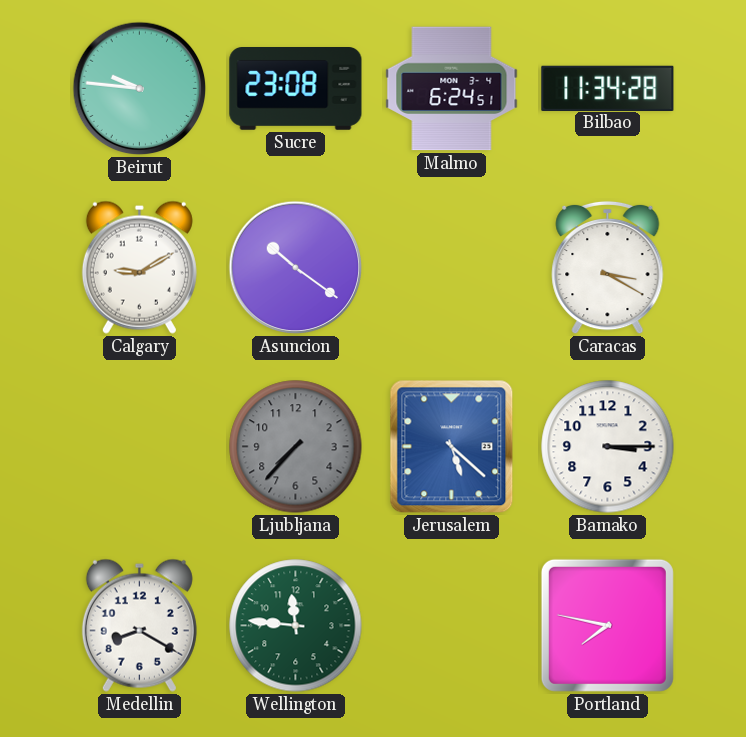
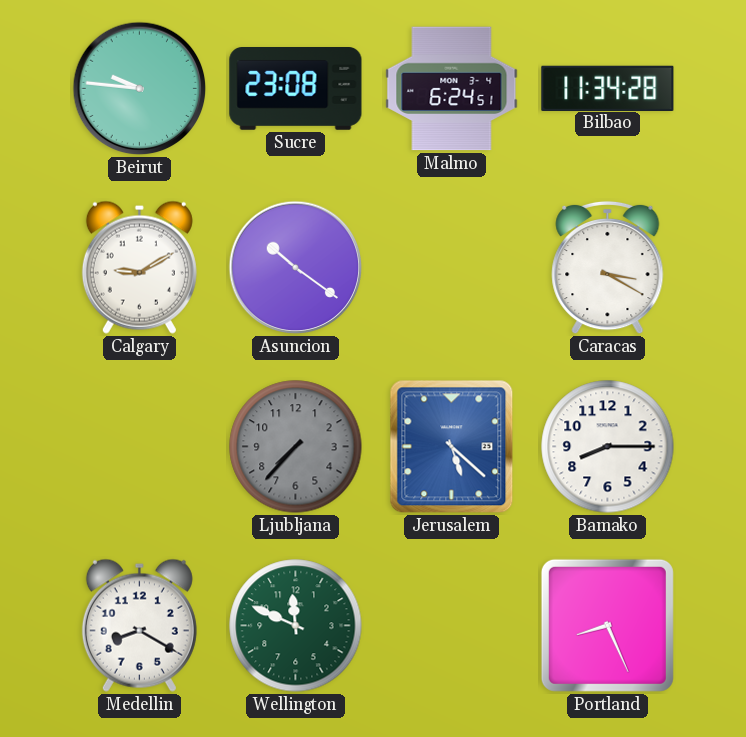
Bamako: 3:15 -> 8:15
Wellington: 11:46 -> 11:49
Portland: 7:47 -> 8:26
